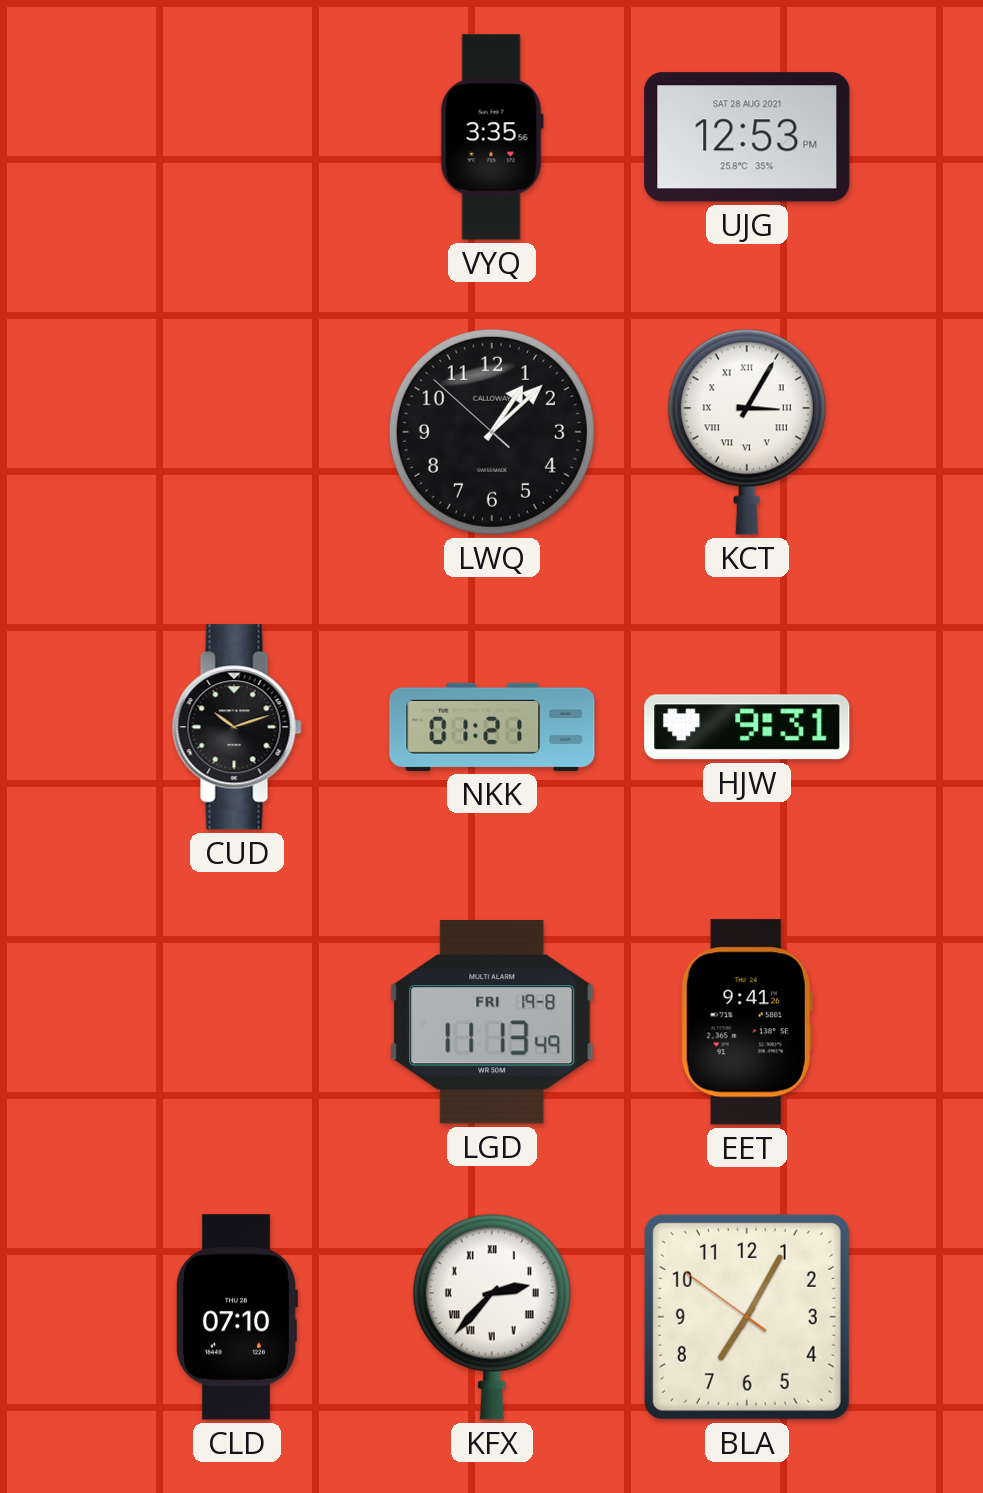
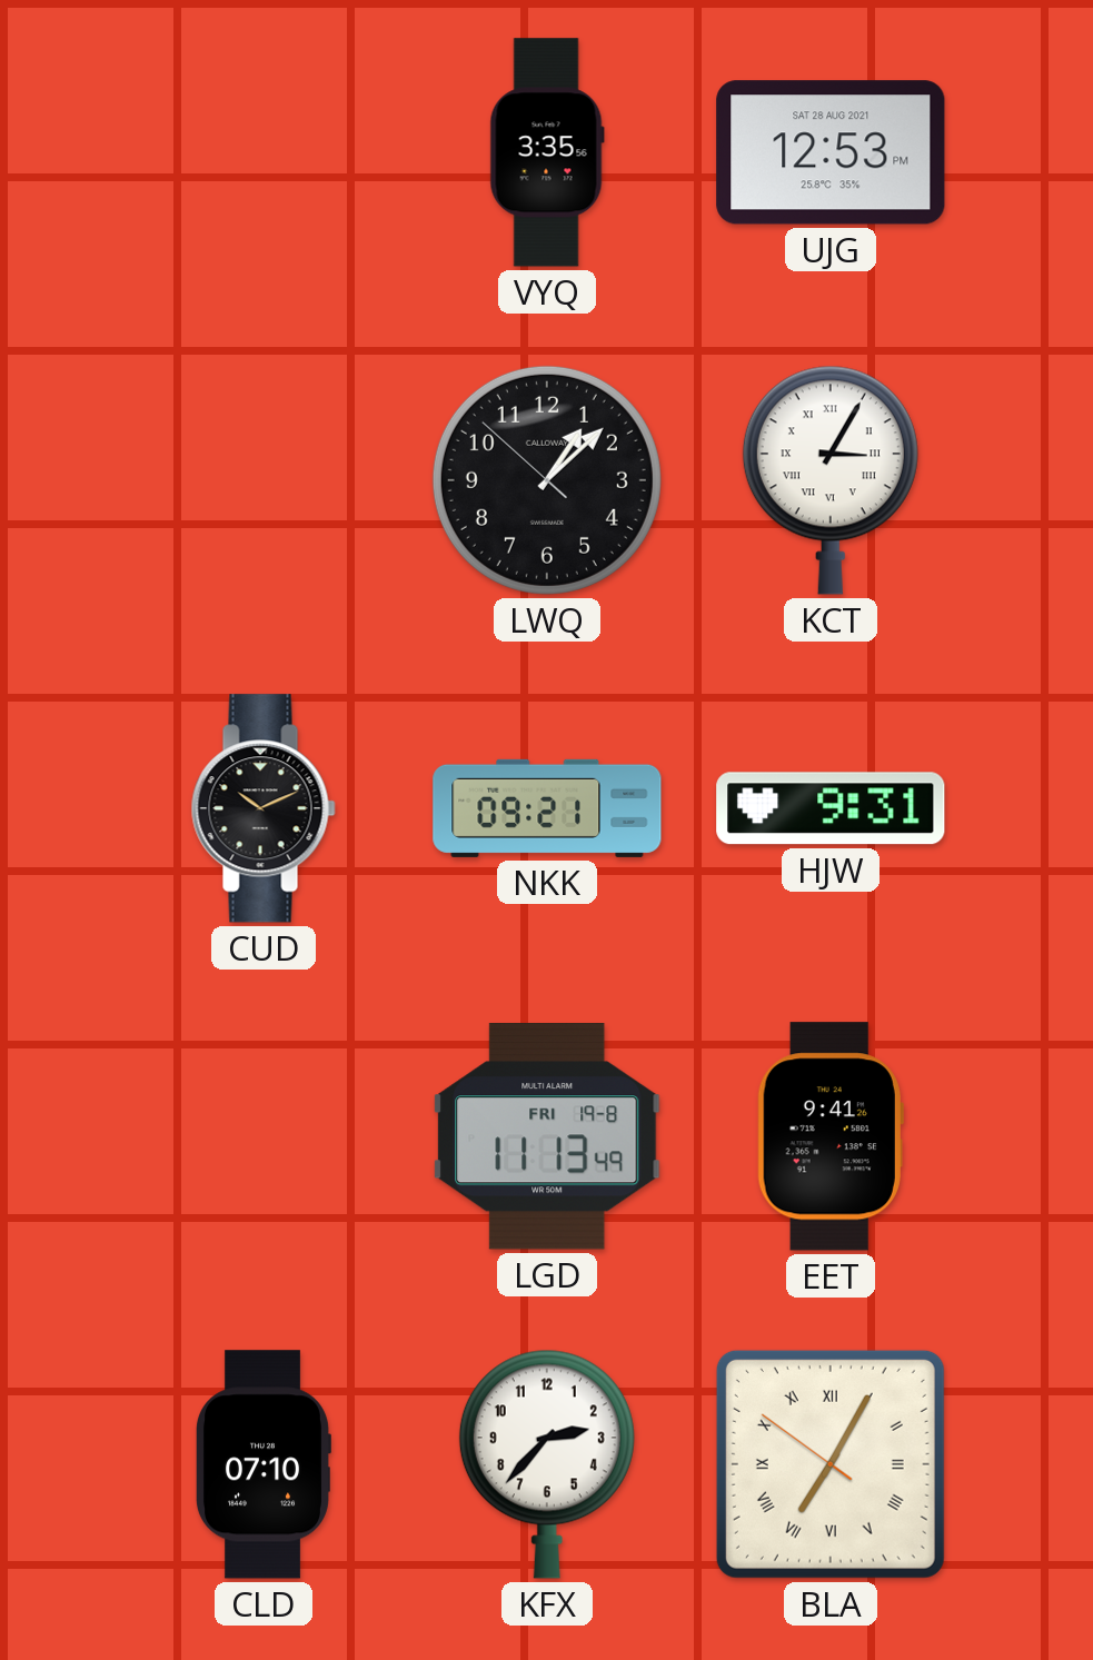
CUD: 10:12 -> 10:11
NKK: 01:21 -> 09:21
KFX numerals: Roman -> Arabic
BLA numerals: Arabic -> Roman
